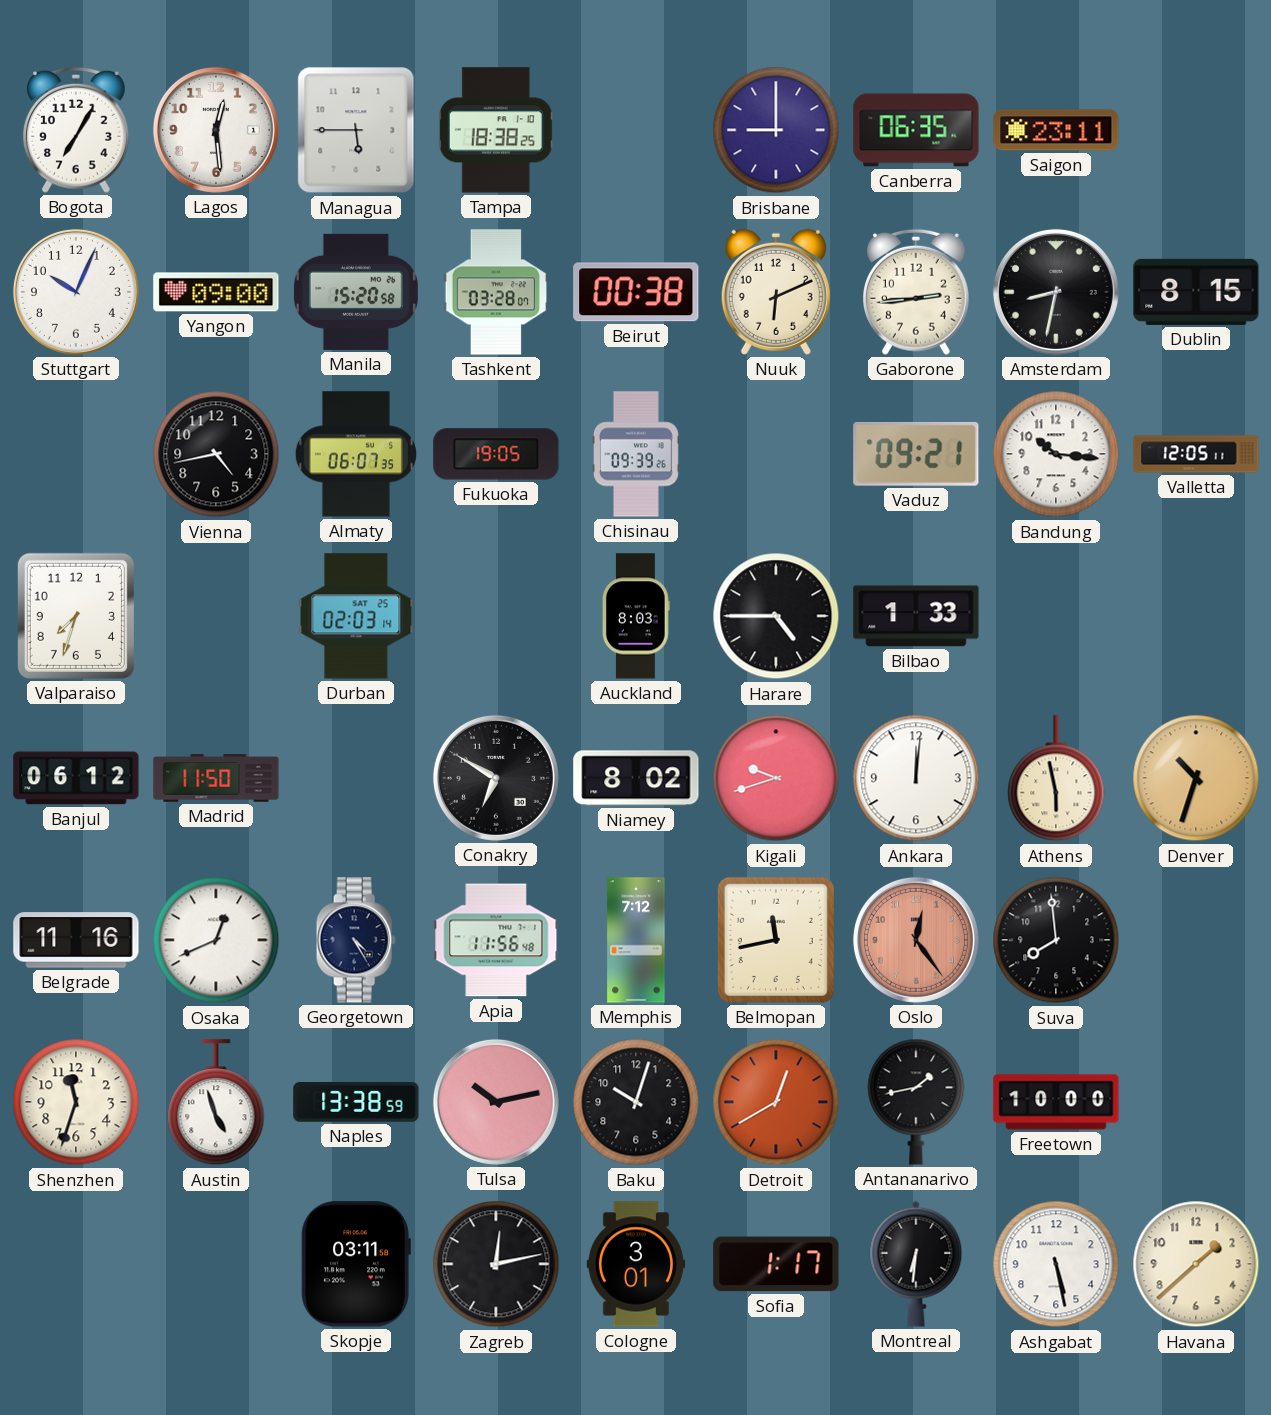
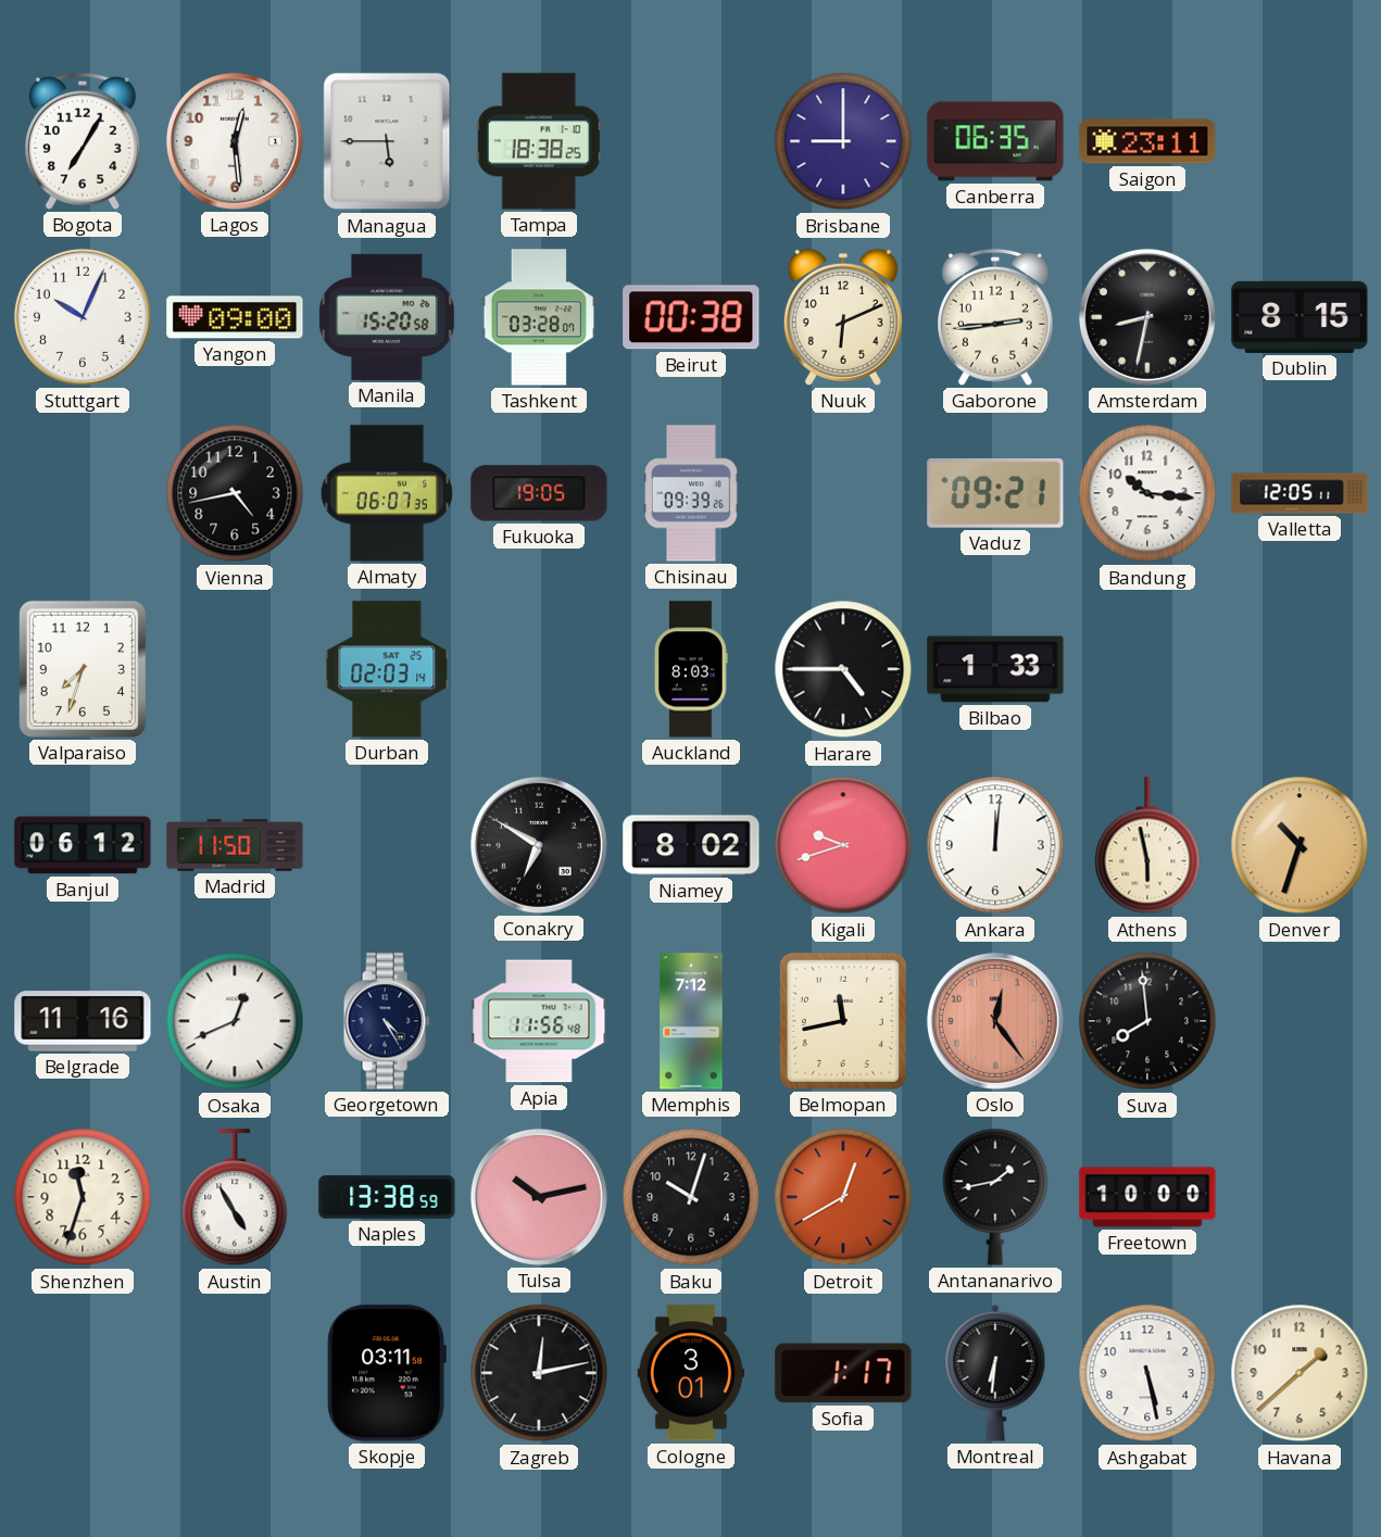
Austin: 4:57 -> 4:55
